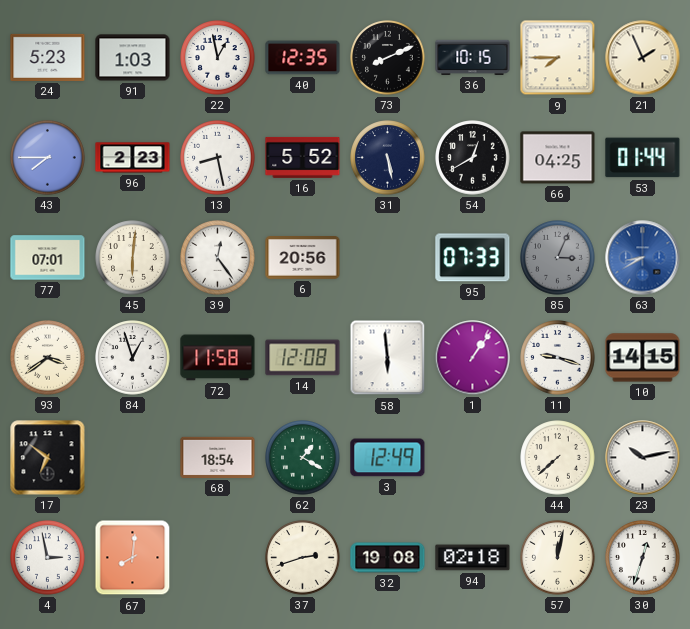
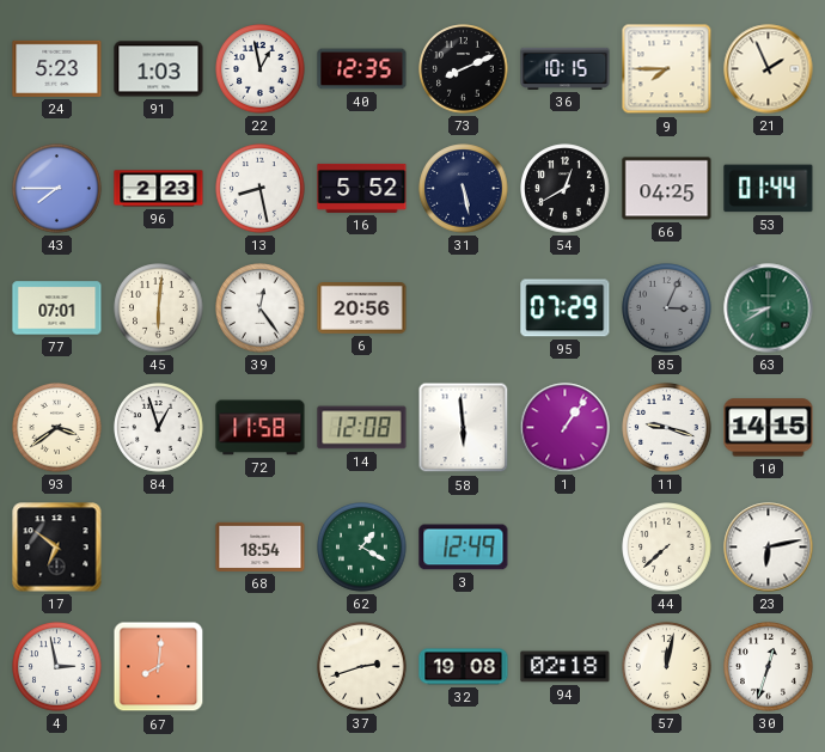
95: 07:33 -> 07:29
63 dial: blue -> green
23: 10:13 -> 6:13
